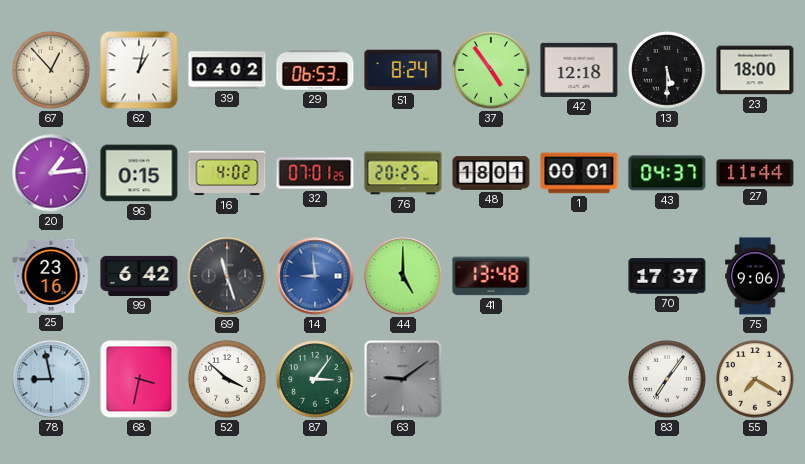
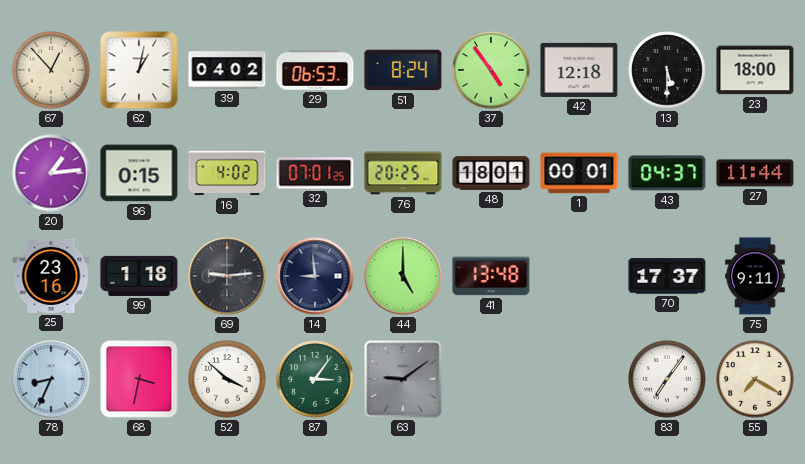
99: 6:42 -> 1:18
69: 11:27 -> 9:14
14 dial: blue -> navy
75: 9:06 -> 9:11
78: 8:58 -> 8:34
